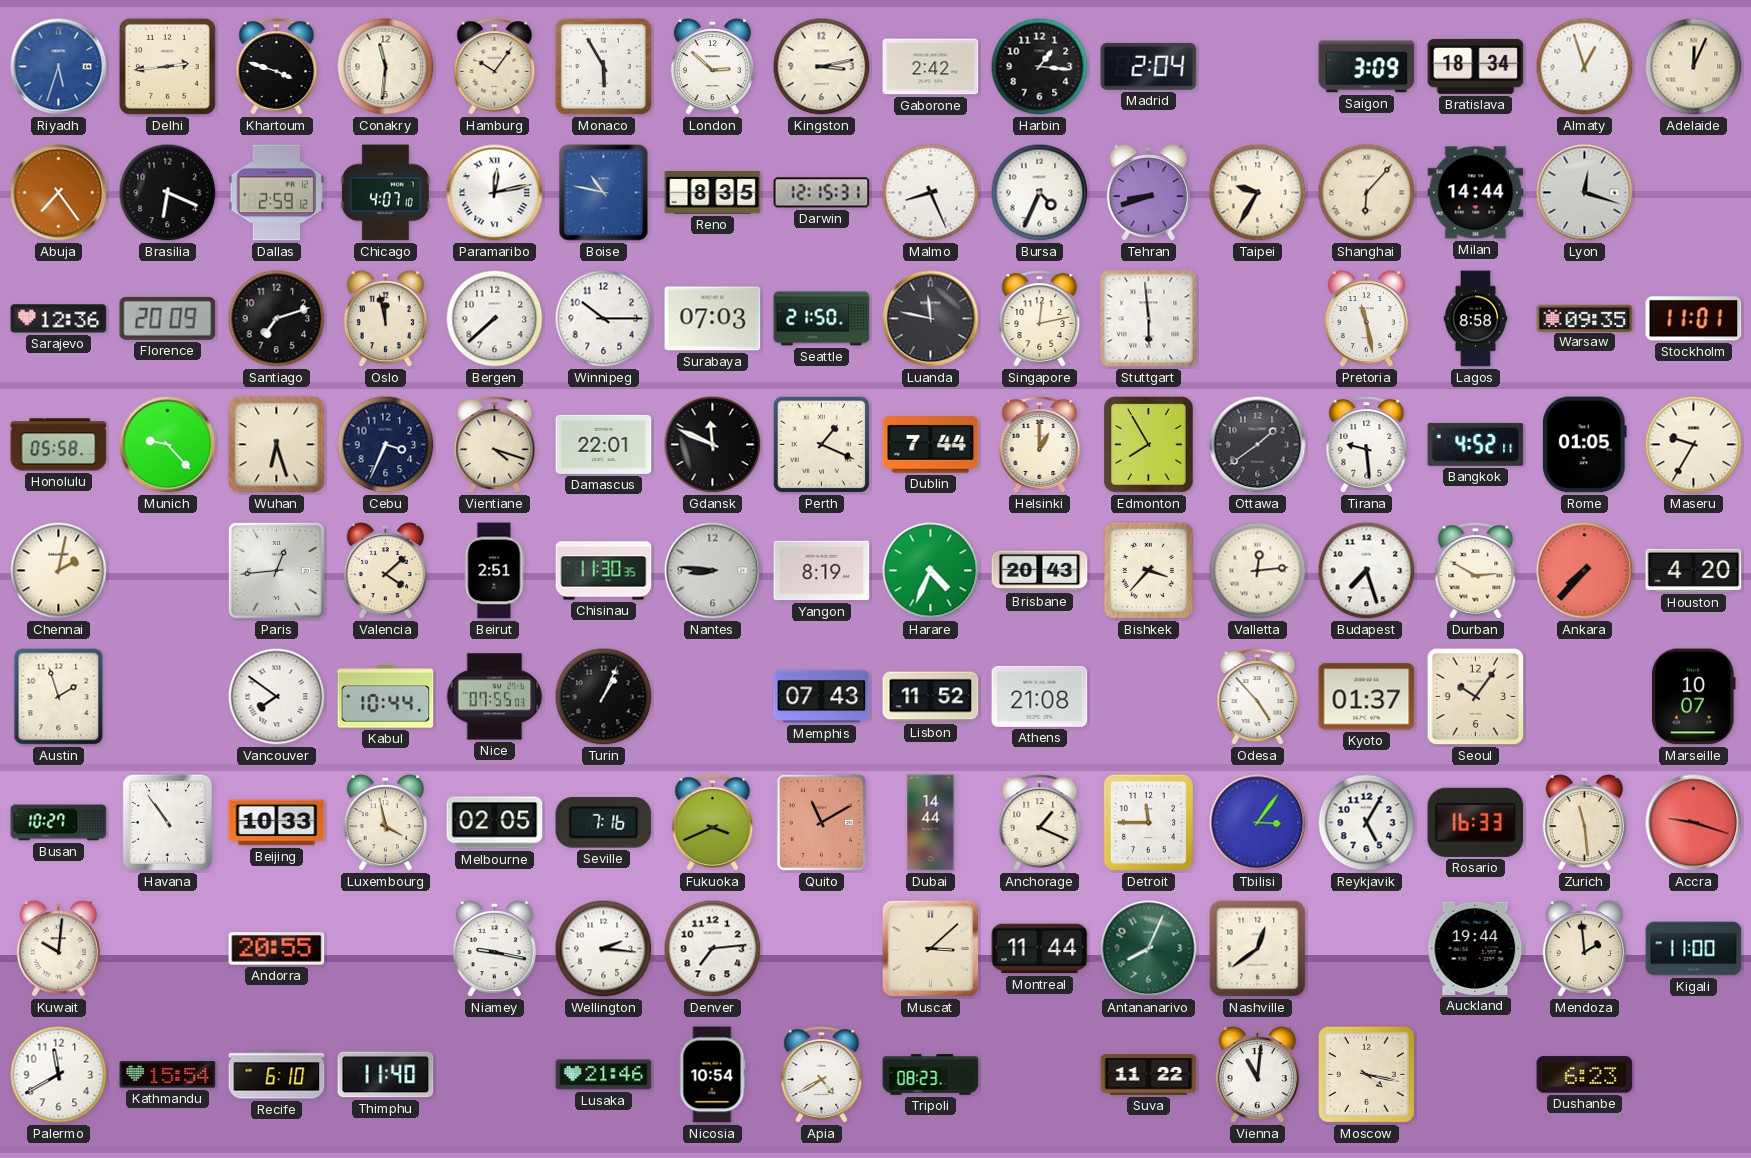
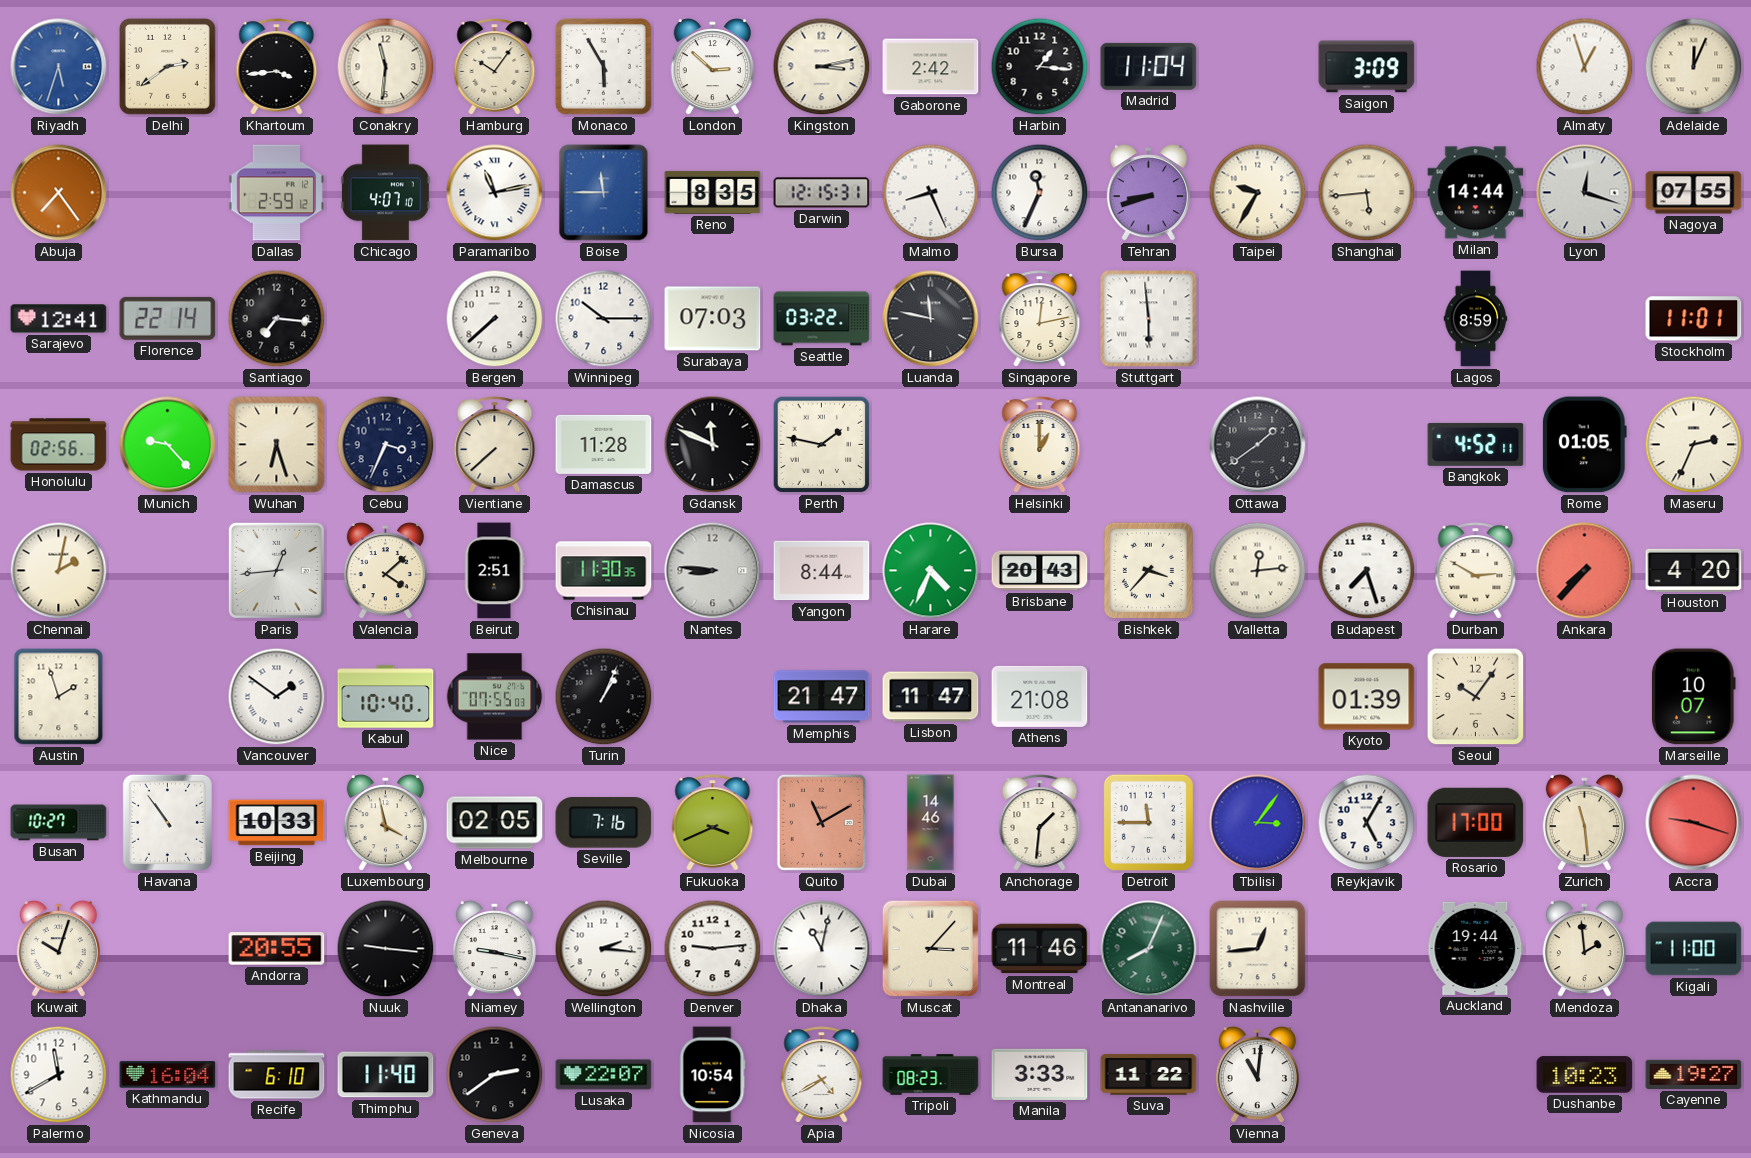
Delhi: 2:44 -> 2:39
Khartoum: 3:48 -> 3:44
Madrid: 2:04 -> 11:04
Bratislava: 18:34 -> none
Brasilia: 6:19 -> none
Paramaribo: 12:13 -> 11:13
Boise: 10:47 -> 11:45
Bursa: 4:34 -> 11:34
Shanghai: 6:07 -> 5:44
Nagoya: none -> 07:55
Sarajevo: 12:36 -> 12:41
Florence: 20:09 -> 22:14
Santiago: 7:12 -> 7:16
Oslo: 11:58 -> none
Seattle: 21:50 -> 03:22
Pretoria: 11:28 -> none
Lagos: 8:58 -> 8:59
Warsaw: 09:35 -> none
Honolulu: 05:58 -> 02:56
Vientiane: 4:18 -> 7:38
Damascus: 22:01 -> 11:28
Perth: 1:19 -> 1:47
Dublin: 7:44 -> none
Edmonton: 7:55 -> none
Tirana: 9:29 -> none
Maseru: 9:35 -> 2:34
Yangon: 8:19 -> 8:44
Vancouver: 7:51 -> 1:51
Kabul: 10:44 -> 10:40
Memphis: 07:43 -> 21:47
Lisbon: 11:52 -> 11:47
Odesa: 4:53 -> none
Kyoto: 01:37 -> 01:39
Dubai: 14:44 -> 14:46
Anchorage: 1:19 -> 1:31
Rosario: 16:33 -> 17:00
Kuwait: 10:01 -> 10:03
Nuuk: none -> 9:16
Denver: 7:14 -> 9:14
Dhaka: none -> 11:02
Muscat: 3:08 -> 3:07
Montreal: 11:44 -> 11:46
Nashville: 12:39 -> 12:44
Kathmandu: 15:54 -> 16:04
Geneva: none -> 2:39
Lusaka: 21:46 -> 22:07
Manila: none -> 3:33
Moscow: 4:17 -> none
Dushanbe: 6:23 -> 10:23
Cayenne: none -> 19:27
